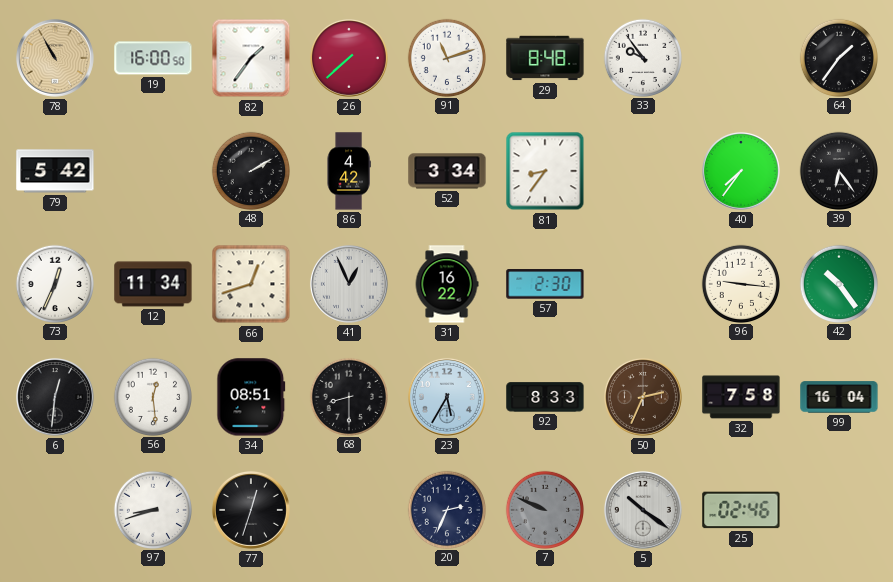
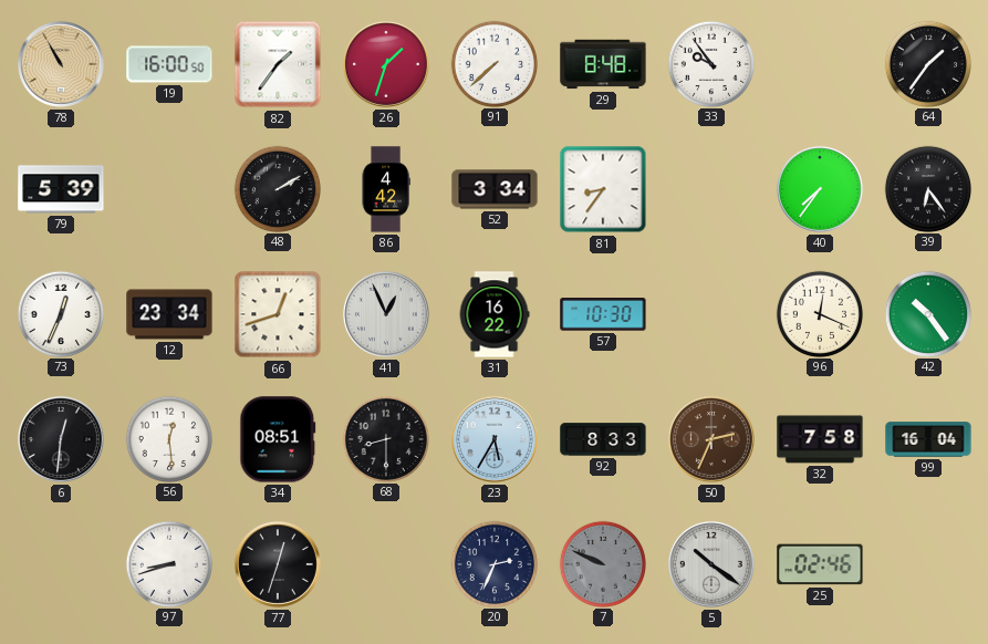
26: 7:38 -> 1:33
91: 11:12 -> 7:38
79: 5:42 -> 5:39
12: 11:34 -> 23:34
57: 2:30 -> 10:30
96: 9:16 -> 12:19
